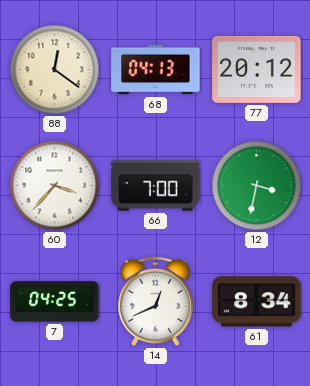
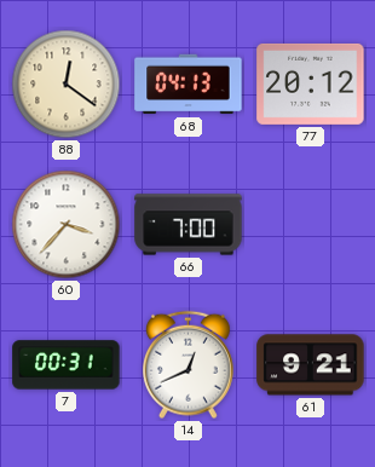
12: 3:32 -> none
7: 04:25 -> 00:31
61: 8:34 -> 9:21
